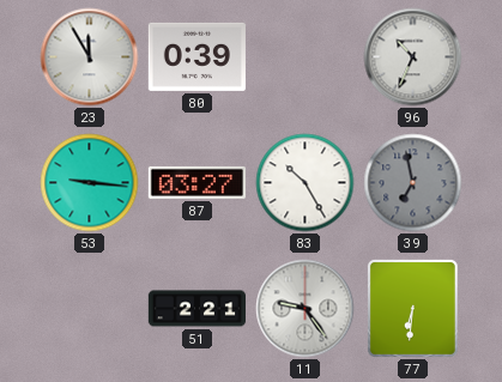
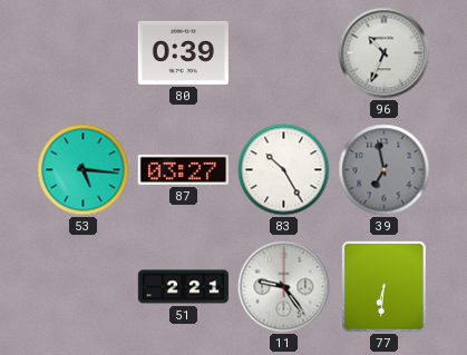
23: 11:55 -> none
53: 9:16 -> 5:16
